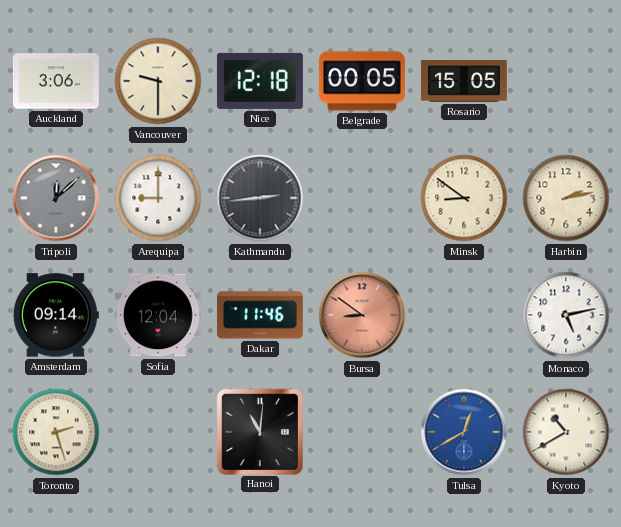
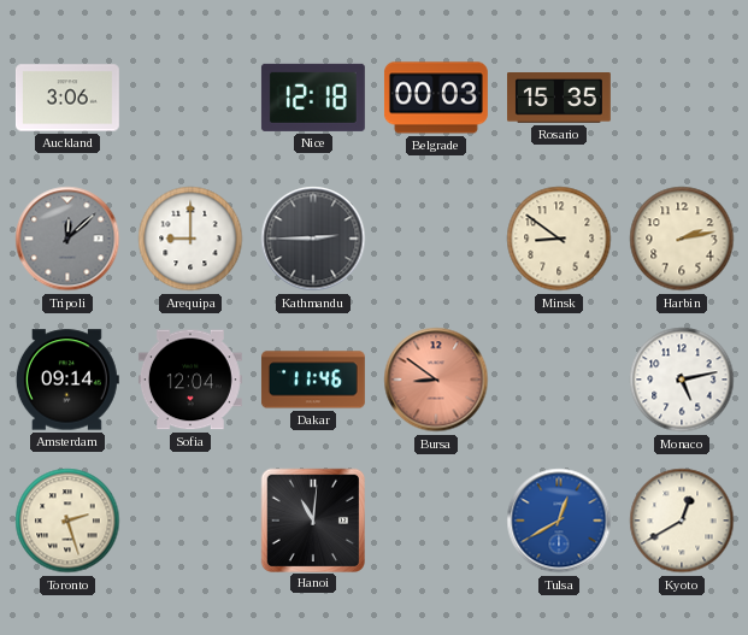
Vancouver: 9:30 -> none
Belgrade: 00:05 -> 00:03
Rosario: 15:05 -> 15:35
Kathmandu: 2:44 -> 2:45
Kyoto: 10:40 -> 12:40
